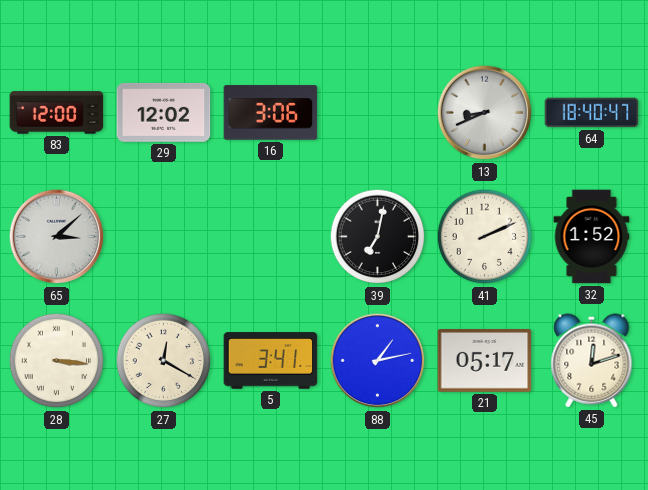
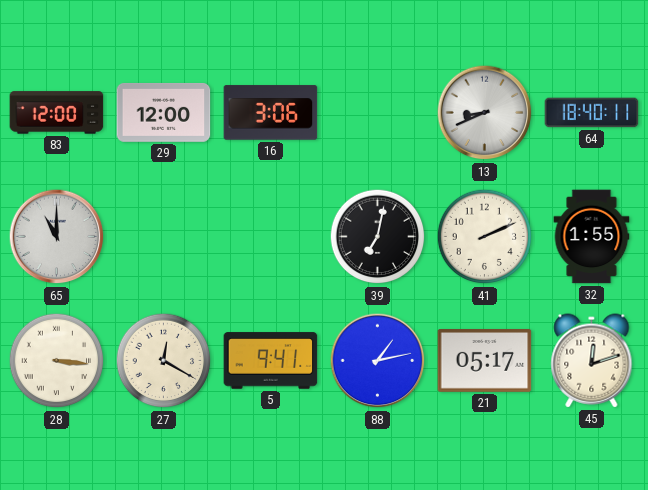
29: 12:02 -> 12:00
64: 18:40:47 -> 18:40:11
65: 3:08 -> 11:00
32: 1:52 -> 1:55
5: 3:41 -> 9:41
